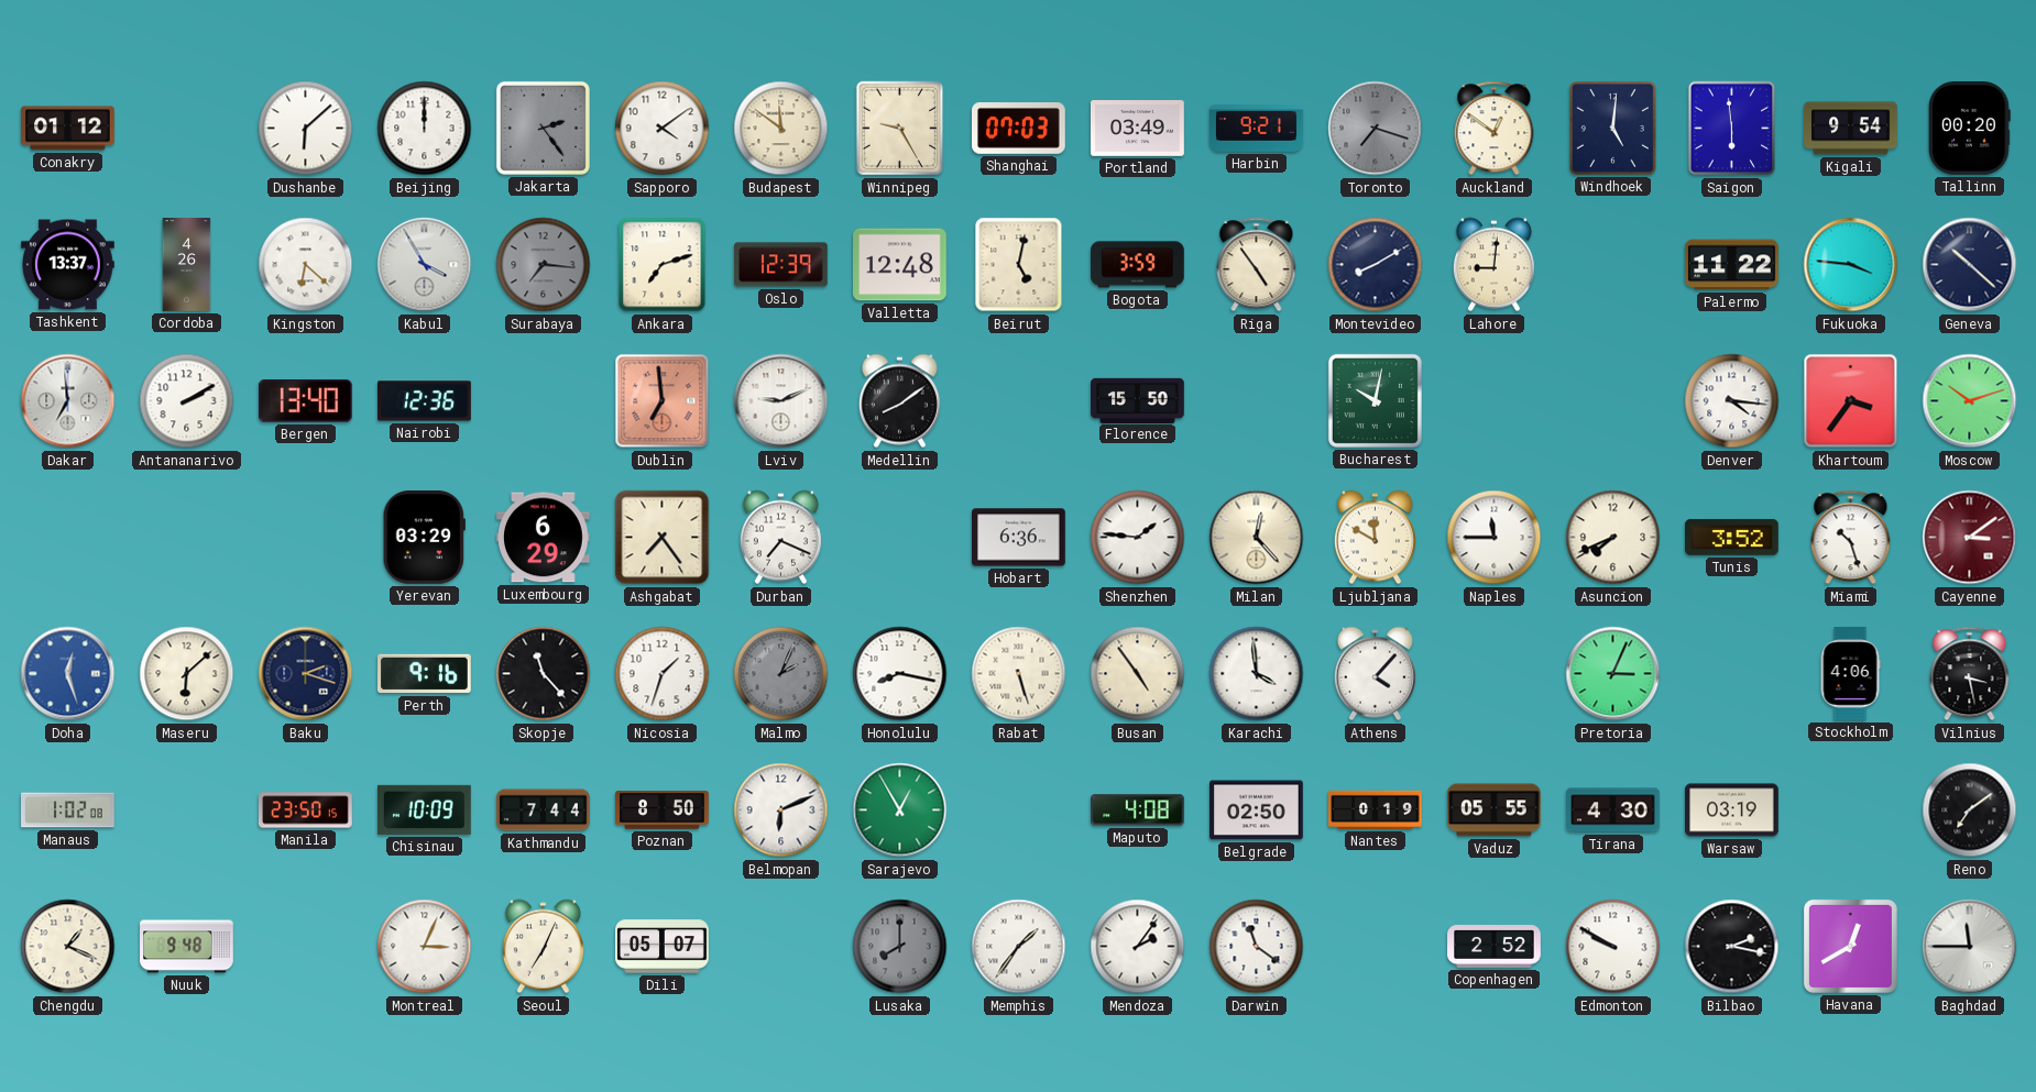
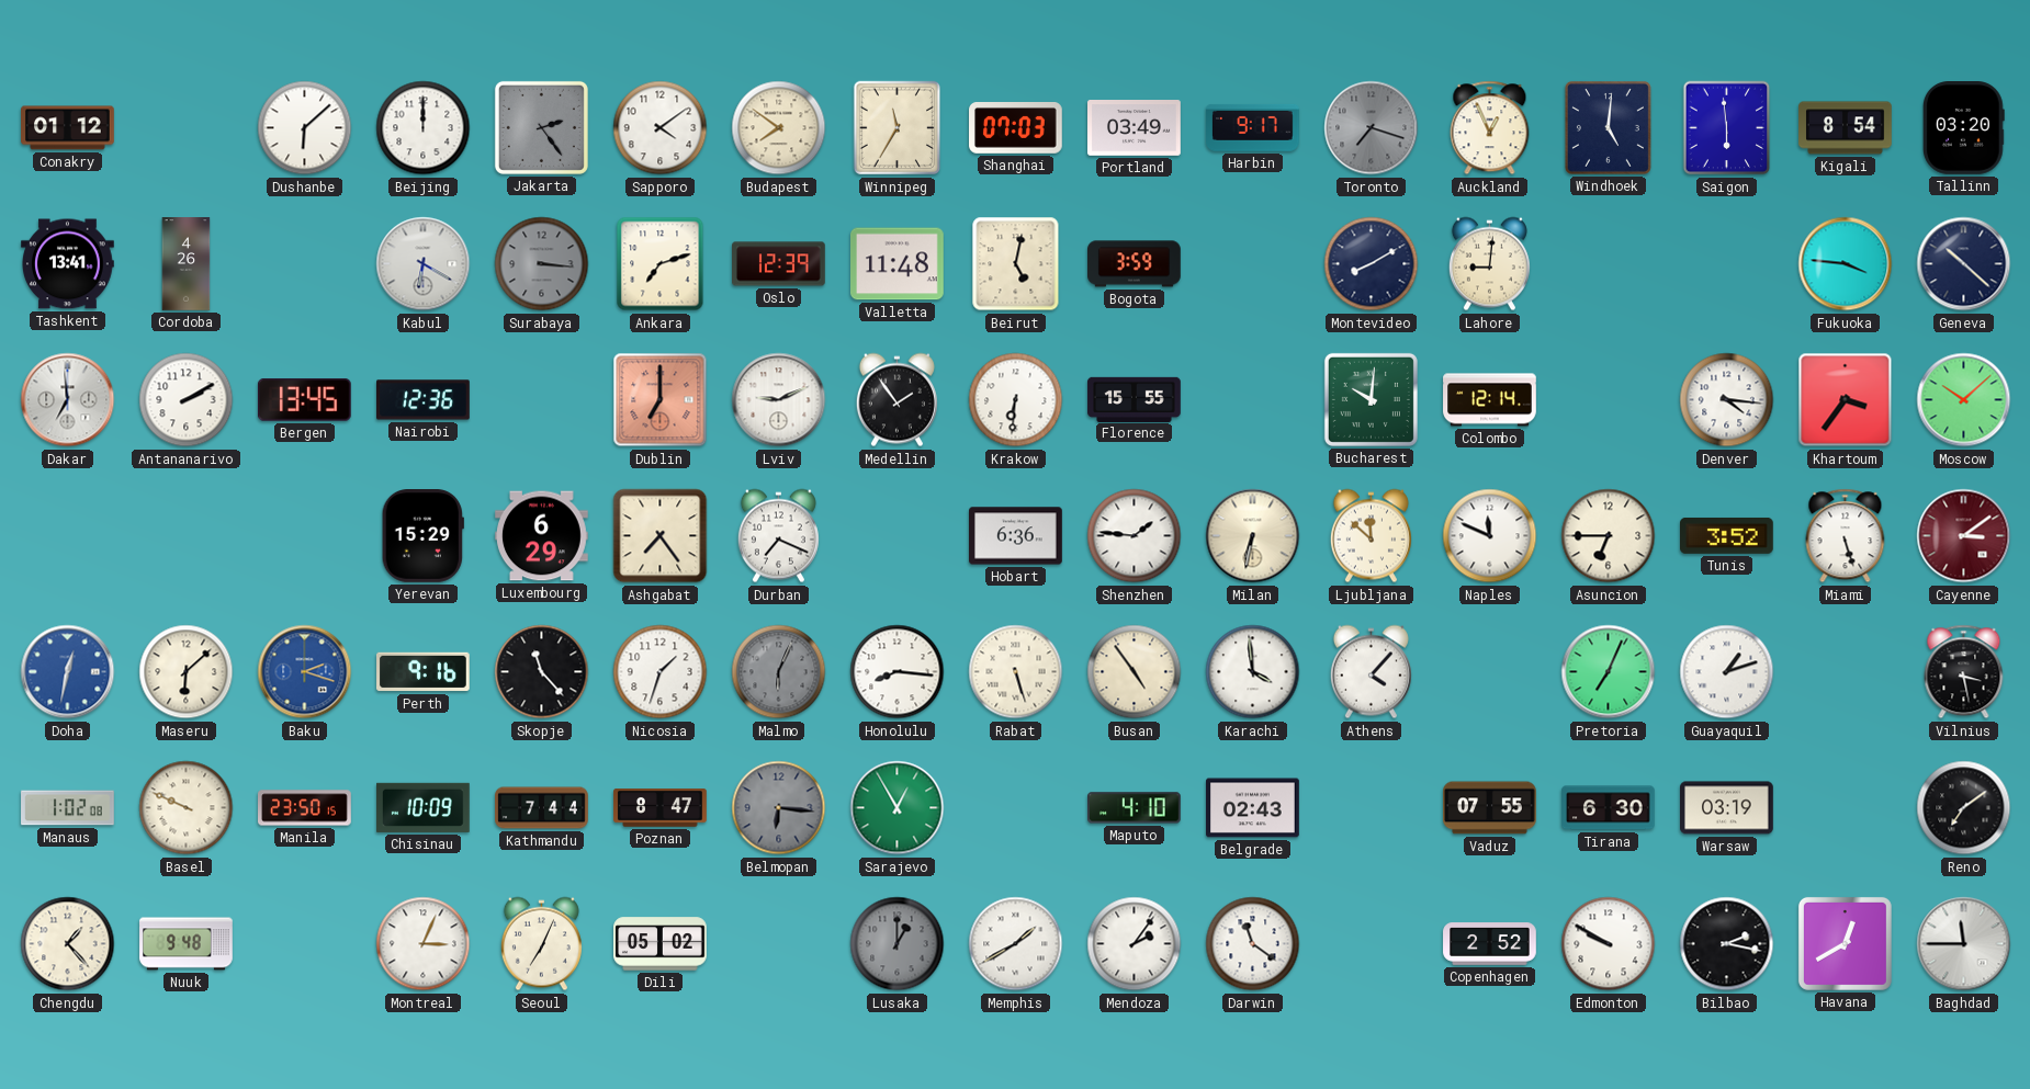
Budapest: 11:51 -> 7:51
Winnipeg: 9:25 -> 11:35
Harbin: 9:21 -> 9:17
Auckland: 12:51 -> 12:56
Kigali: 9:54 -> 8:54
Tallinn: 00:20 -> 03:20
Tashkent: 13:37 -> 13:41
Kingston: 6:22 -> none
Kabul: 3:55 -> 6:20
Surabaya: 7:16 -> 3:16
Valletta: 12:48 -> 11:48
Riga: 4:54 -> none
Palermo: 11:22 -> none
Bergen: 13:40 -> 13:45
Dublin: 6:59 -> 7:00
Medellin: 8:09 -> 1:54
Krakow: none -> 6:31
Florence: 15:50 -> 15:55
Bucharest: 10:02 -> 10:01
Colombo: none -> 12:14
Moscow: 10:12 -> 10:08
Yerevan: 03:29 -> 15:29
Milan: 12:23 -> 6:32
Ljubljana: 11:50 -> 11:52
Naples: 11:45 -> 11:49
Asuncion: 7:41 -> 6:45
Miami: 10:27 -> 5:27
Doha: 12:27 -> 12:32
Baku dial: navy -> blue
Malmo: 2:04 -> 6:04
Honolulu: 8:17 -> 8:16
Pretoria: 3:04 -> 7:04
Guayaquil: none -> 1:12
Stockholm: 4:06 -> none
Basel: none -> 9:49
Poznan: 8:50 -> 8:47
Belmopan: 6:11 -> 6:16
Belmopan dial: white -> grey
Maputo: 4:08 -> 4:10
Belgrade: 02:50 -> 02:43
Nantes: 0:19 -> none
Vaduz: 05:55 -> 07:55
Tirana: 4:30 -> 6:30
Chengdu: 1:19 -> 1:23
Dili: 05:07 -> 05:02
Lusaka: 8:00 -> 1:00
Memphis: 1:36 -> 1:40
